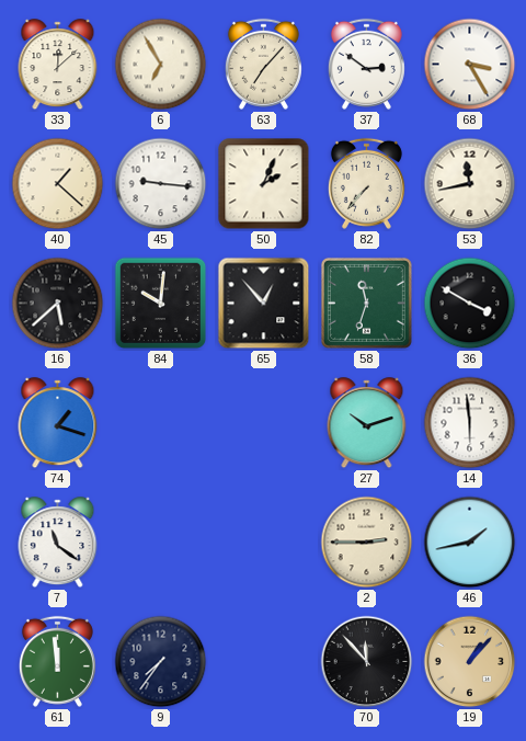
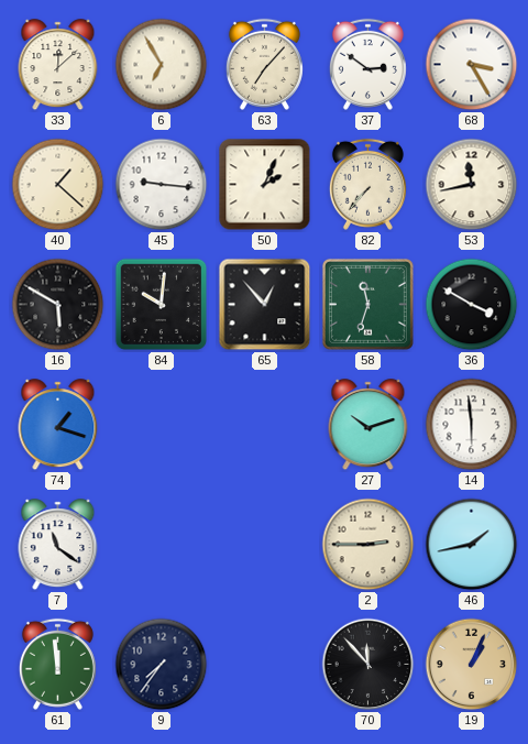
16: 5:38 -> 5:50
19: 1:07 -> 1:04
